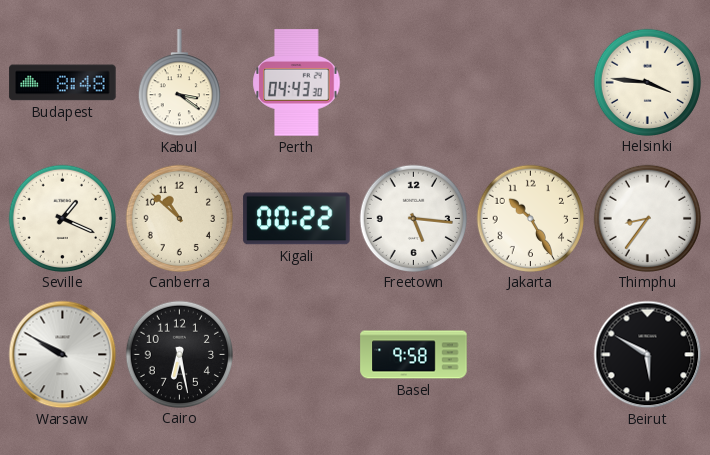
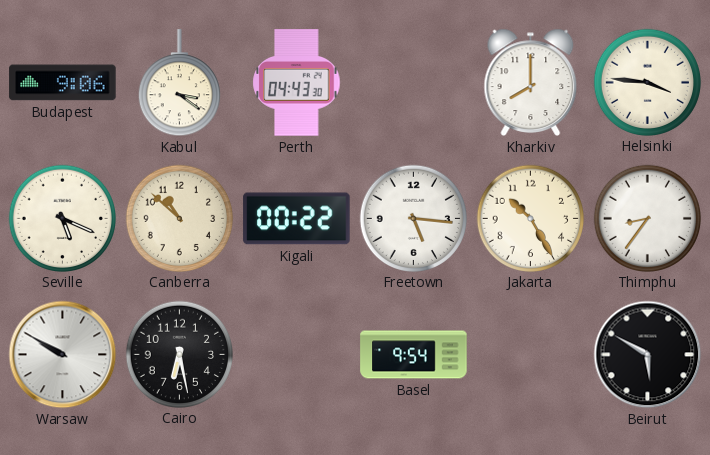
Budapest: 8:48 -> 9:06
Kharkiv: none -> 8:00
Seville: 1:19 -> 5:19
Basel: 9:58 -> 9:54
